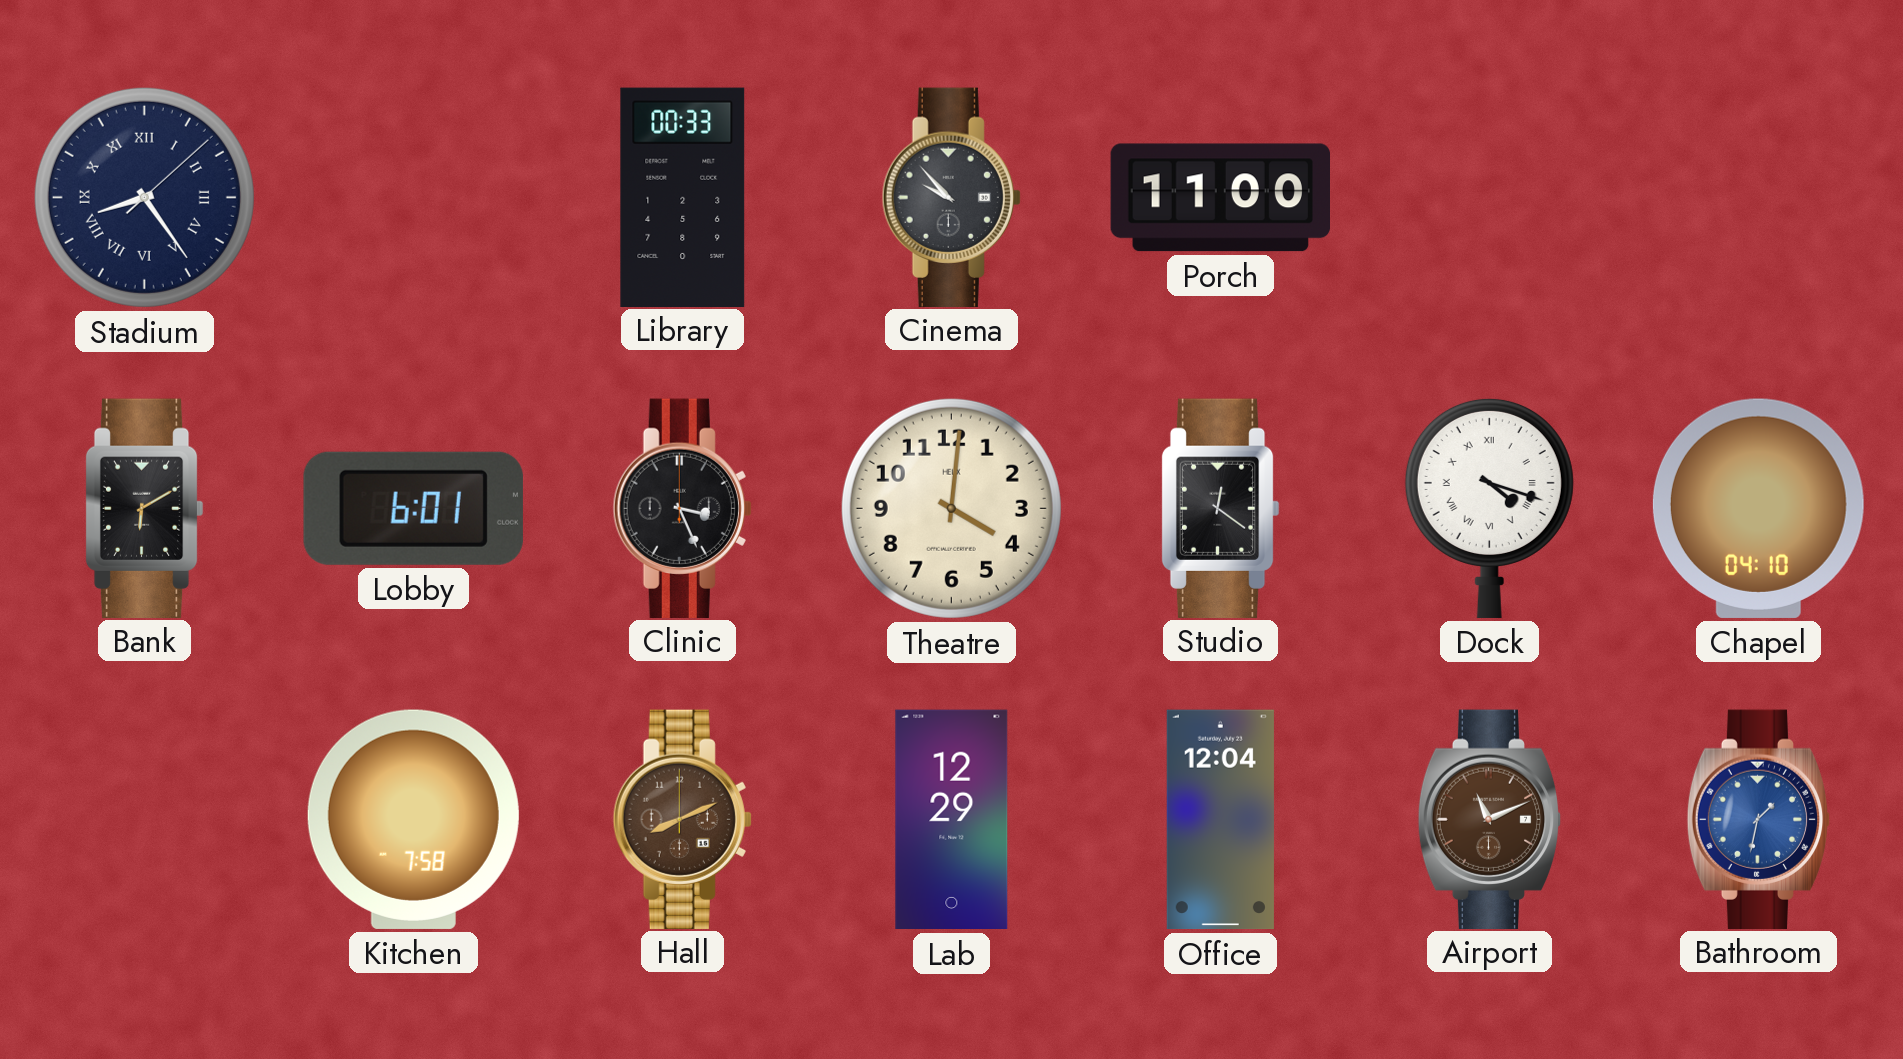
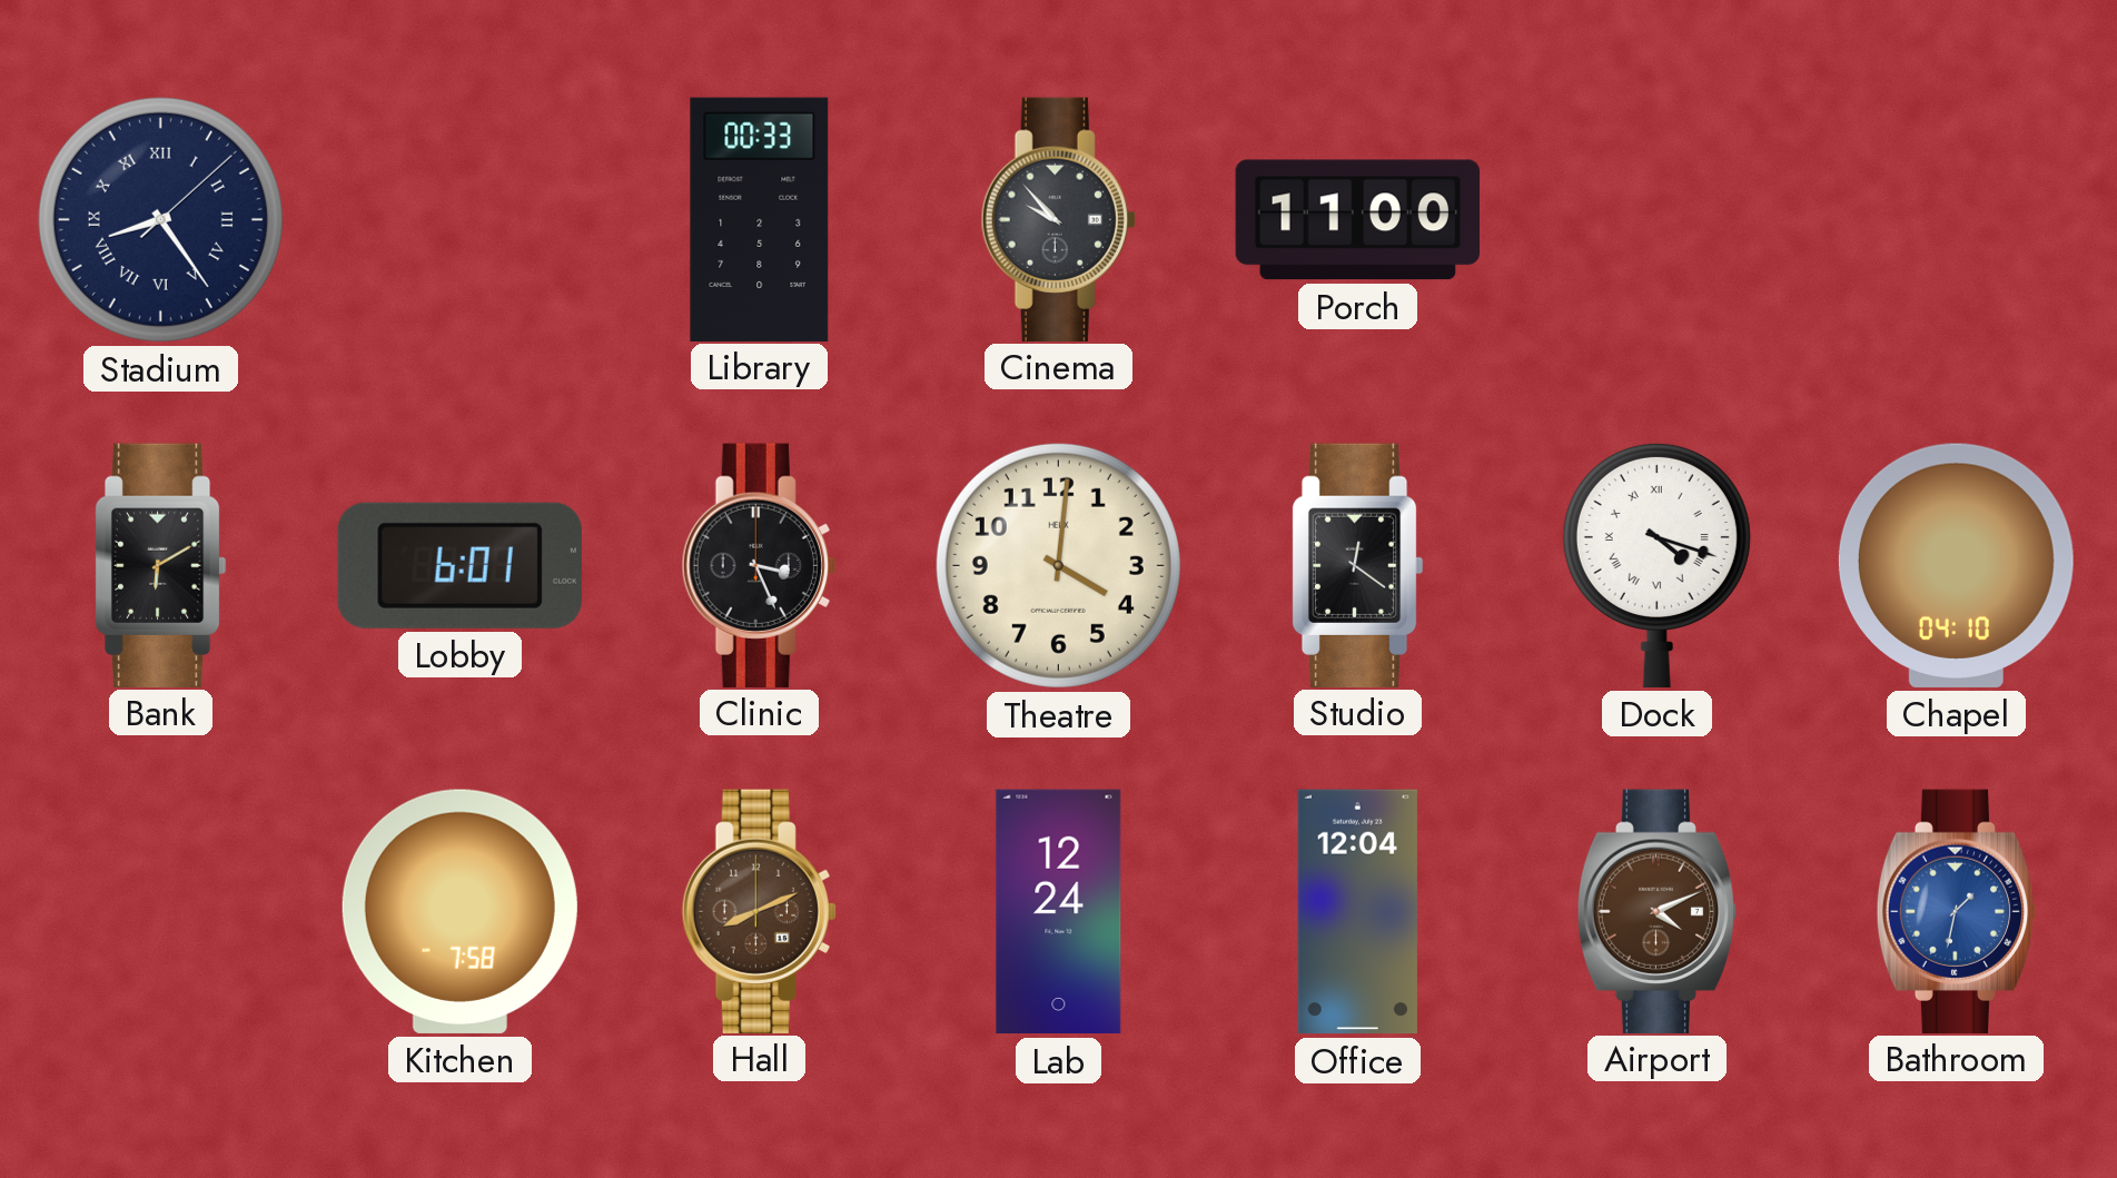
Lab: 12:29 -> 12:24
Airport: 11:11 -> 4:11
